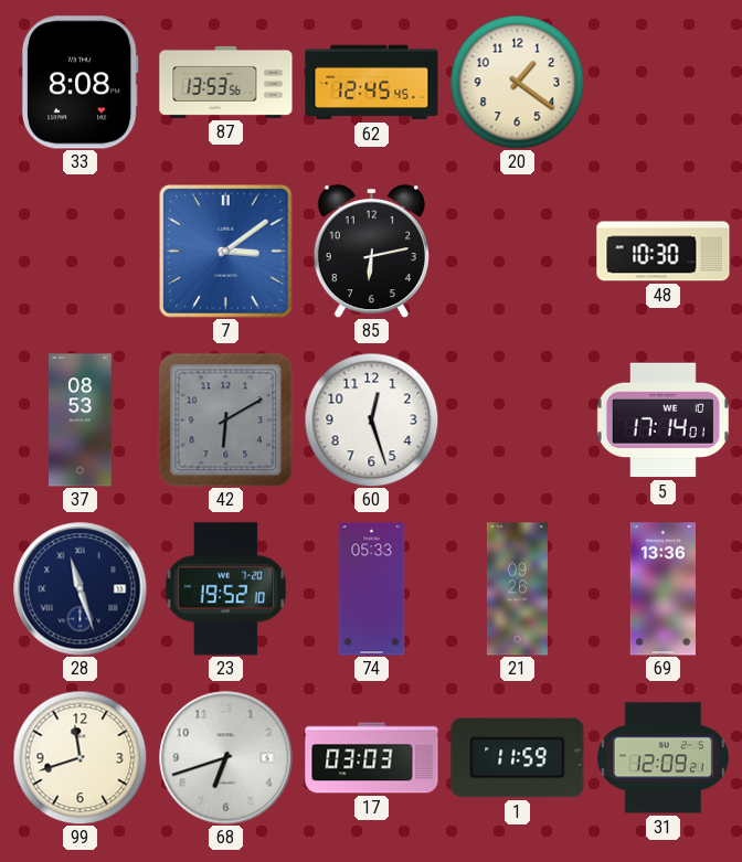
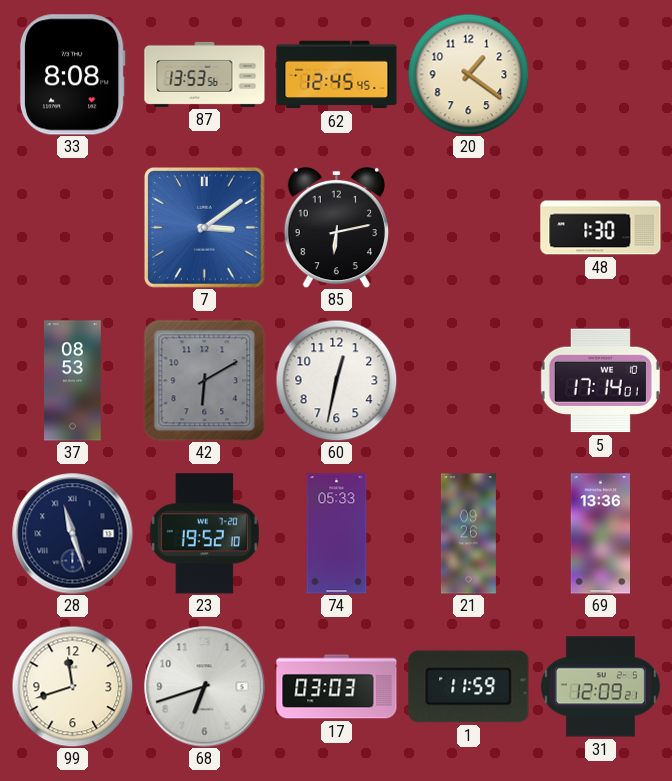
48: 10:30 -> 1:30
60: 12:27 -> 12:32
